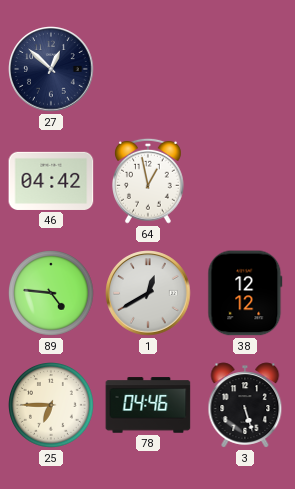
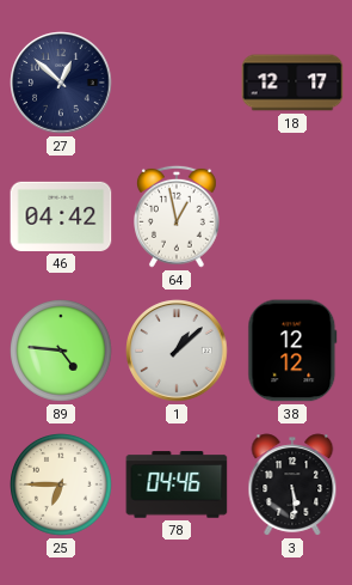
18: none -> 12:17
1: 12:40 -> 1:08
3: 5:27 -> 5:29
